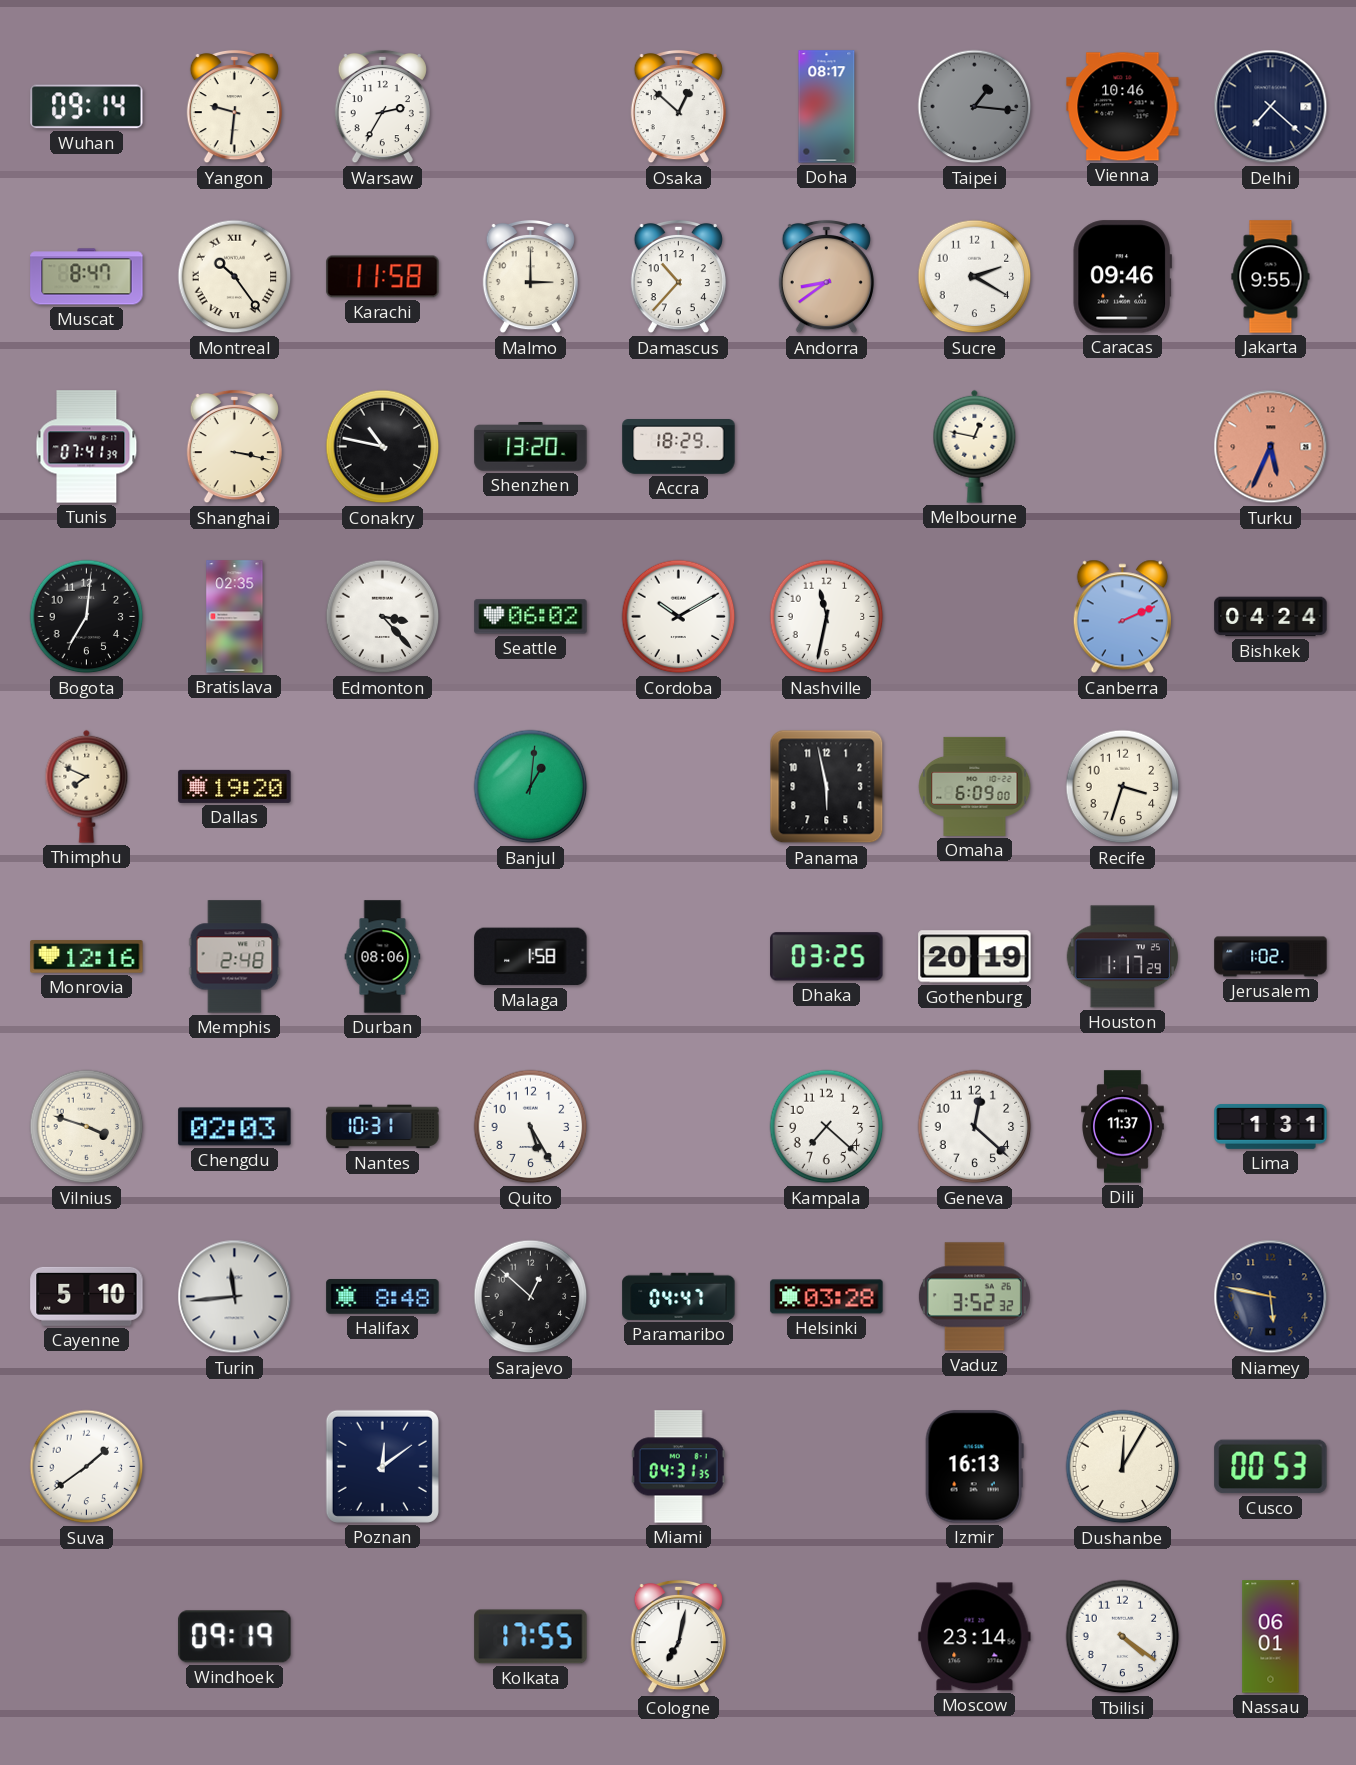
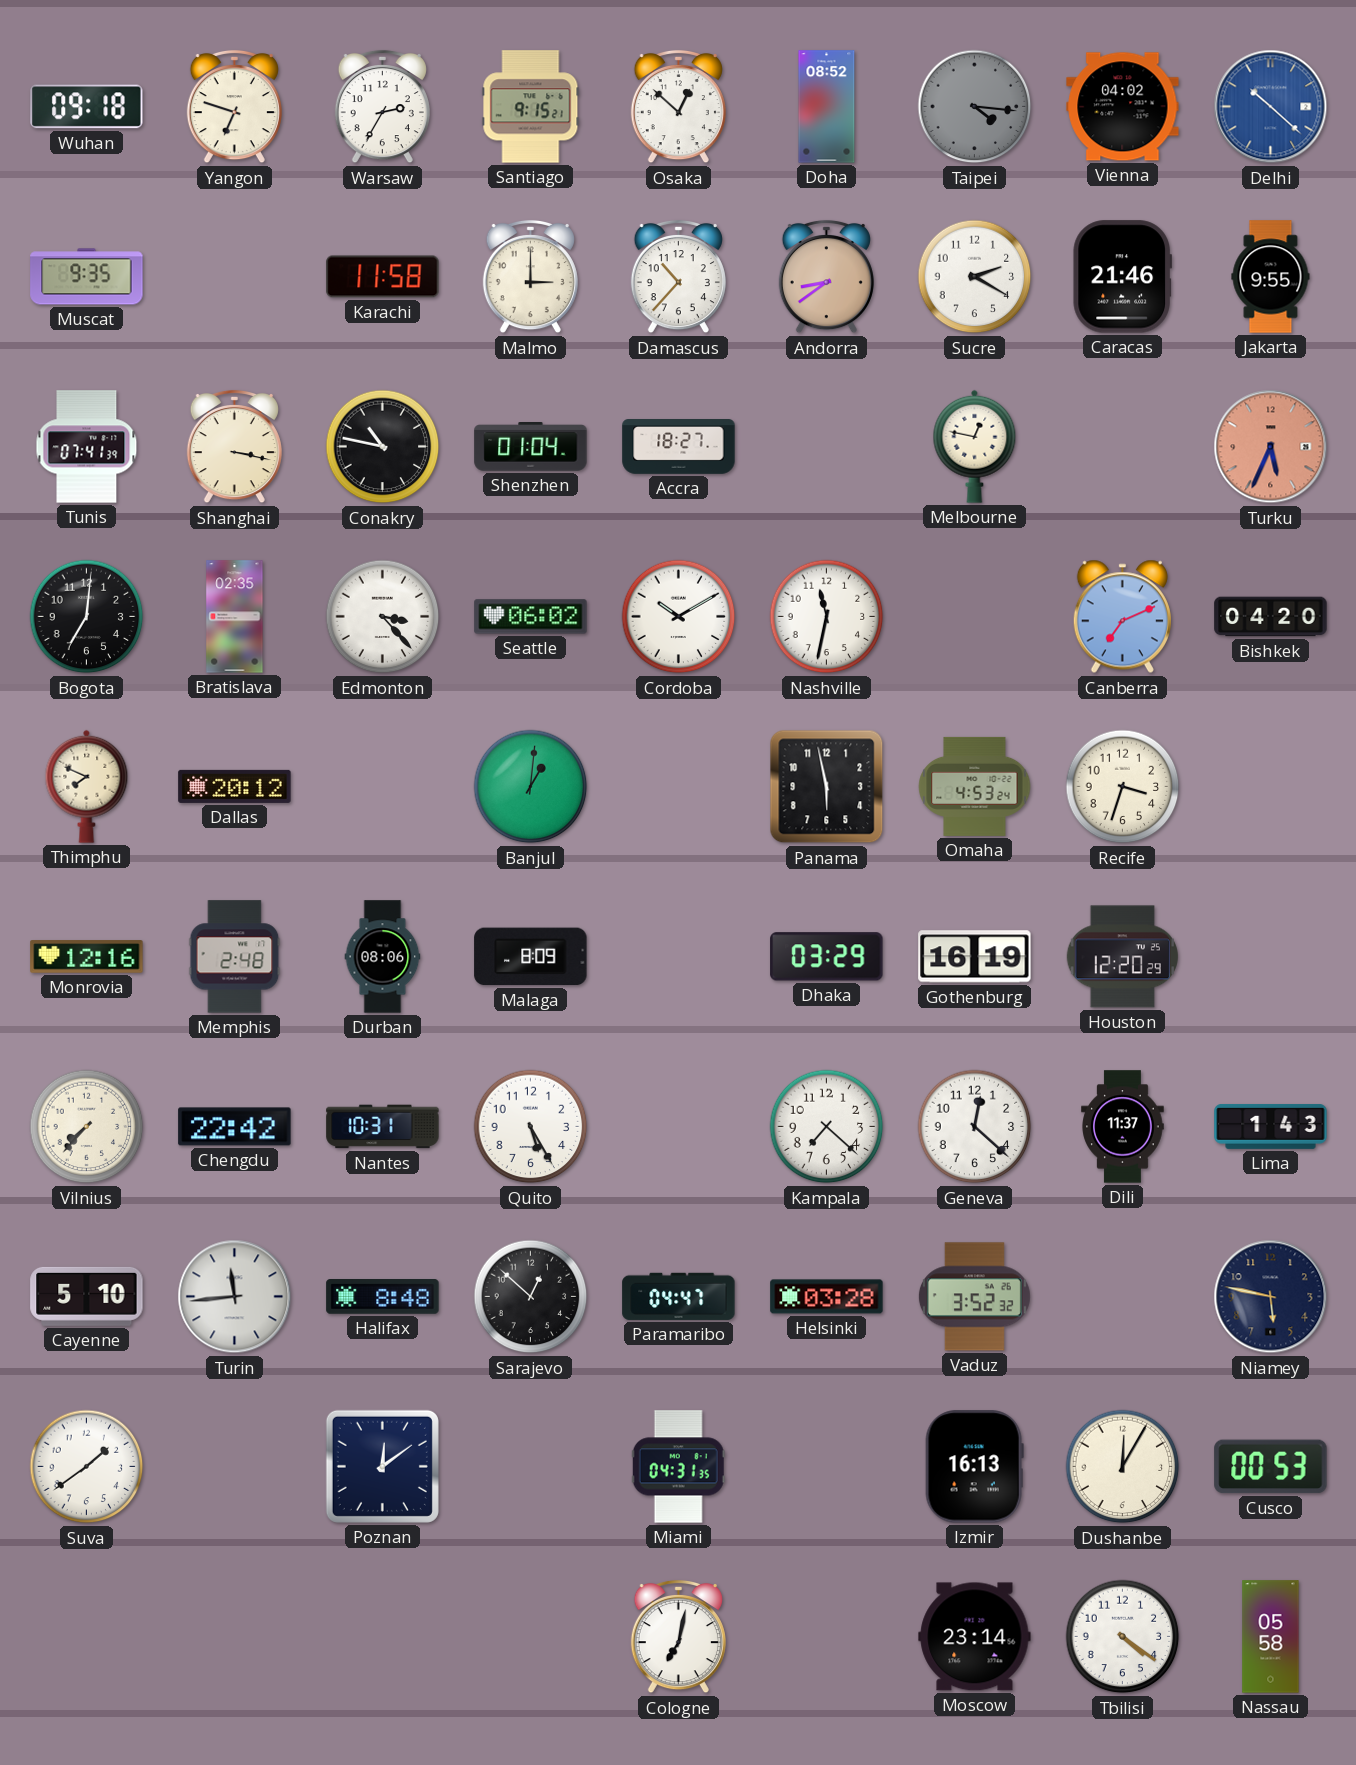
Wuhan: 09:14 -> 09:18
Yangon: 9:31 -> 6:48
Santiago: none -> 9:15
Doha: 08:17 -> 08:52
Taipei: 1:16 -> 4:16
Vienna: 10:46 -> 04:02
Delhi: 7:22 -> 10:22
Delhi dial: navy -> blue
Muscat: 8:47 -> 9:35
Montreal: 10:24 -> none
Caracas: 09:46 -> 21:46
Shenzhen: 13:20 -> 01:04
Accra: 18:29 -> 18:27
Canberra: 2:11 -> 7:11
Bishkek: 04:24 -> 04:20
Dallas: 19:20 -> 20:12
Omaha: 6:09 -> 4:53
Malaga: 1:58 -> 8:09
Dhaka: 03:25 -> 03:29
Gothenburg: 20:19 -> 16:19
Houston: 1:17 -> 12:20
Jerusalem: 1:02 -> none
Vilnius: 3:48 -> 7:37
Chengdu: 02:03 -> 22:42
Lima: 1:31 -> 1:43
Windhoek: 09:19 -> none
Kolkata: 17:55 -> none
Nassau: 06:01 -> 05:58
